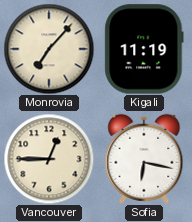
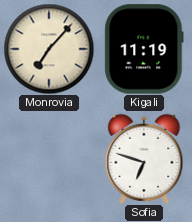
Vancouver: 12:45 -> none
Sofia: 6:17 -> 6:48
